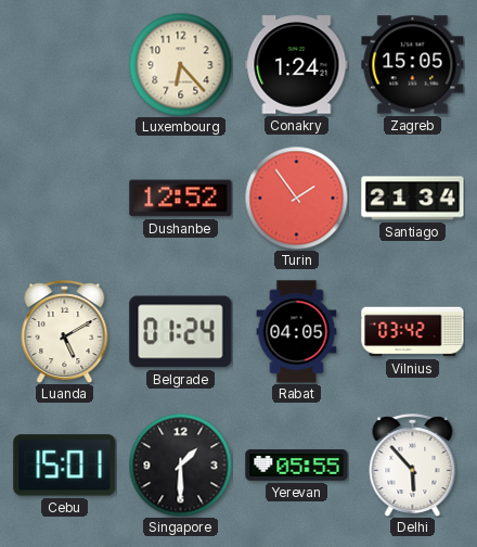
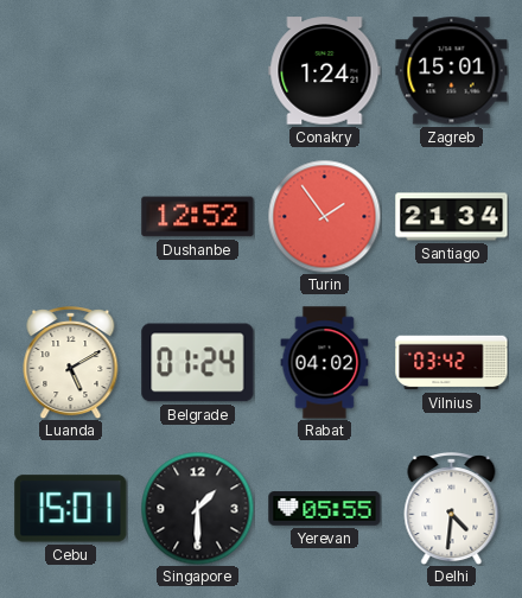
Luxembourg: 6:23 -> none
Zagreb: 15:05 -> 15:01
Rabat: 04:05 -> 04:02
Delhi: 5:53 -> 4:31
